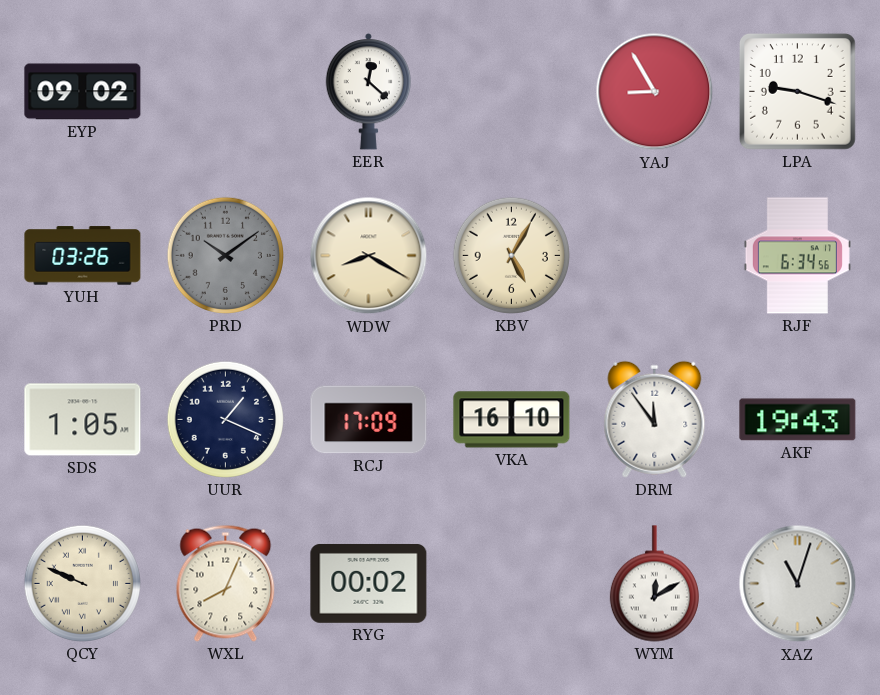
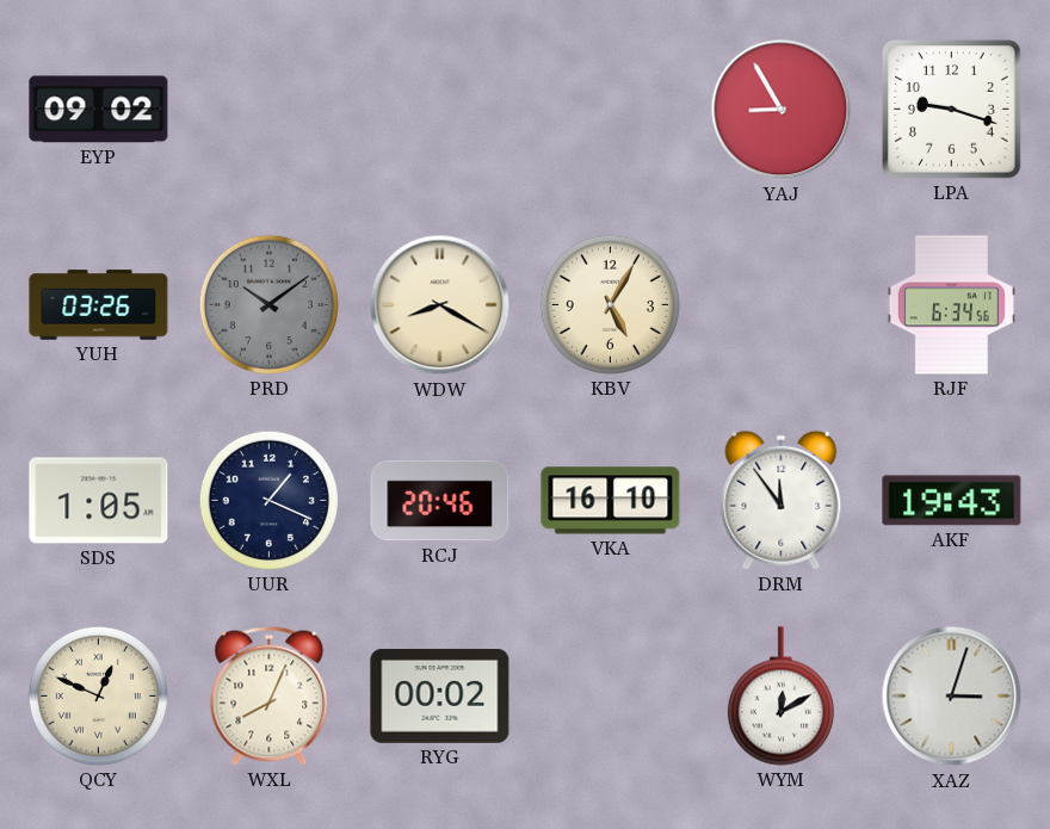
EER: 12:22 -> none
RCJ: 17:09 -> 20:46
QCY: 9:49 -> 12:49
XAZ: 11:03 -> 3:03
